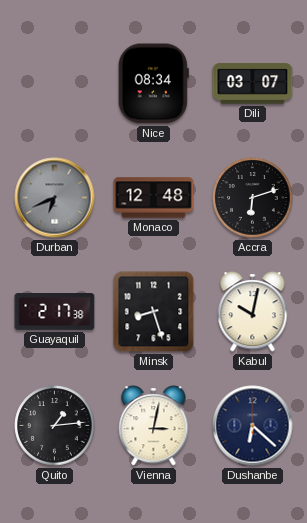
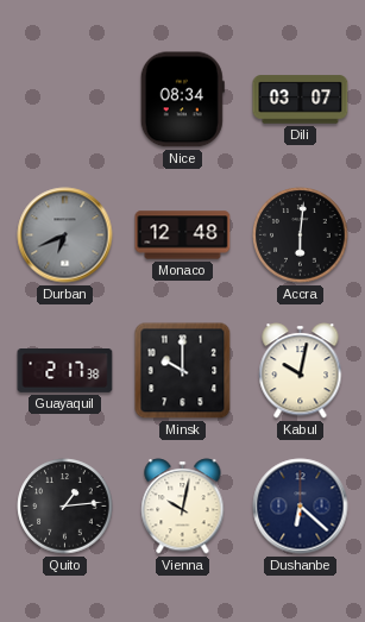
Accra: 6:12 -> 6:01
Minsk: 8:27 -> 10:00
Vienna: 3:02 -> 10:02
